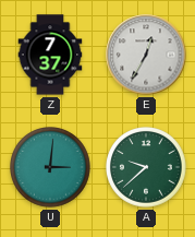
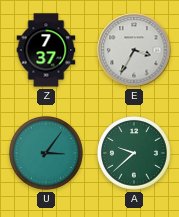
E: 12:35 -> 3:35
U: 3:01 -> 3:06
